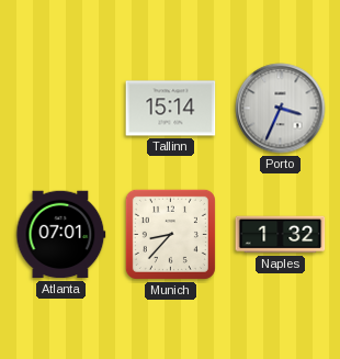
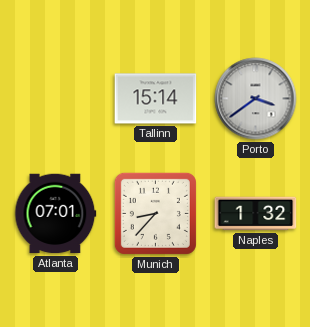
Porto: 3:34 -> 3:39
